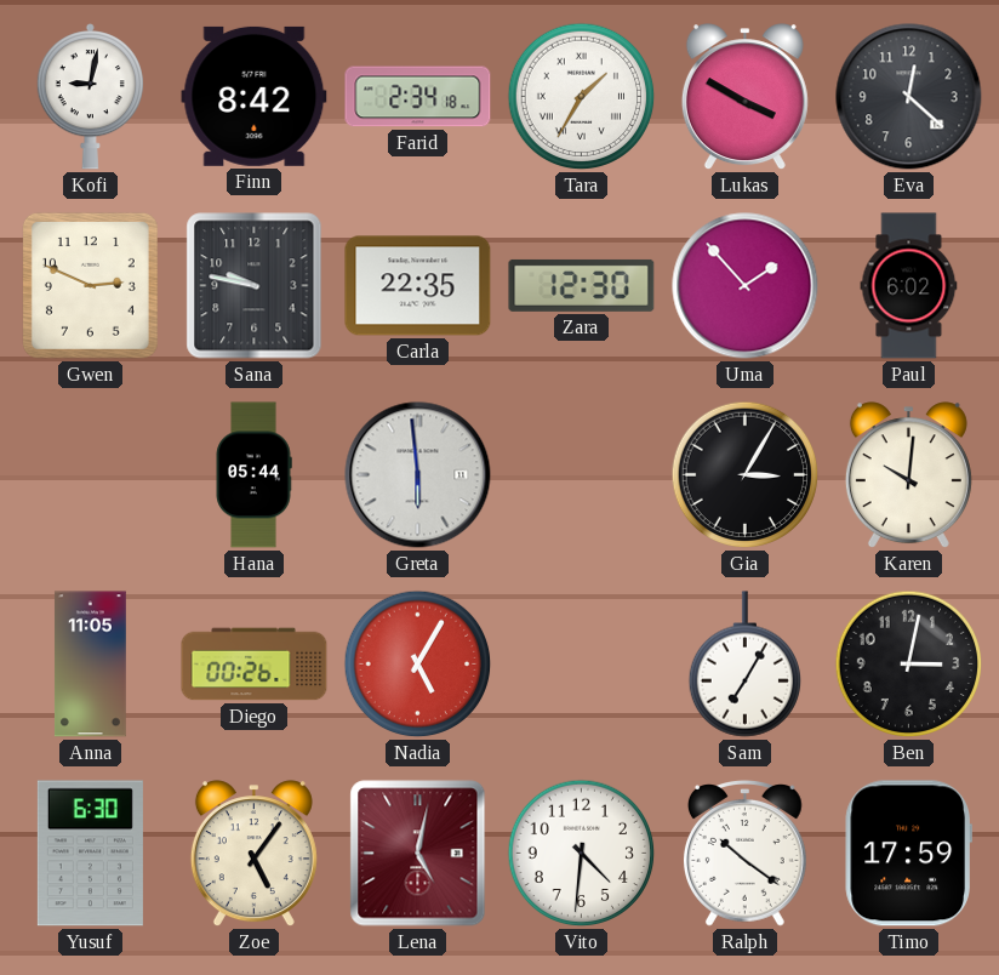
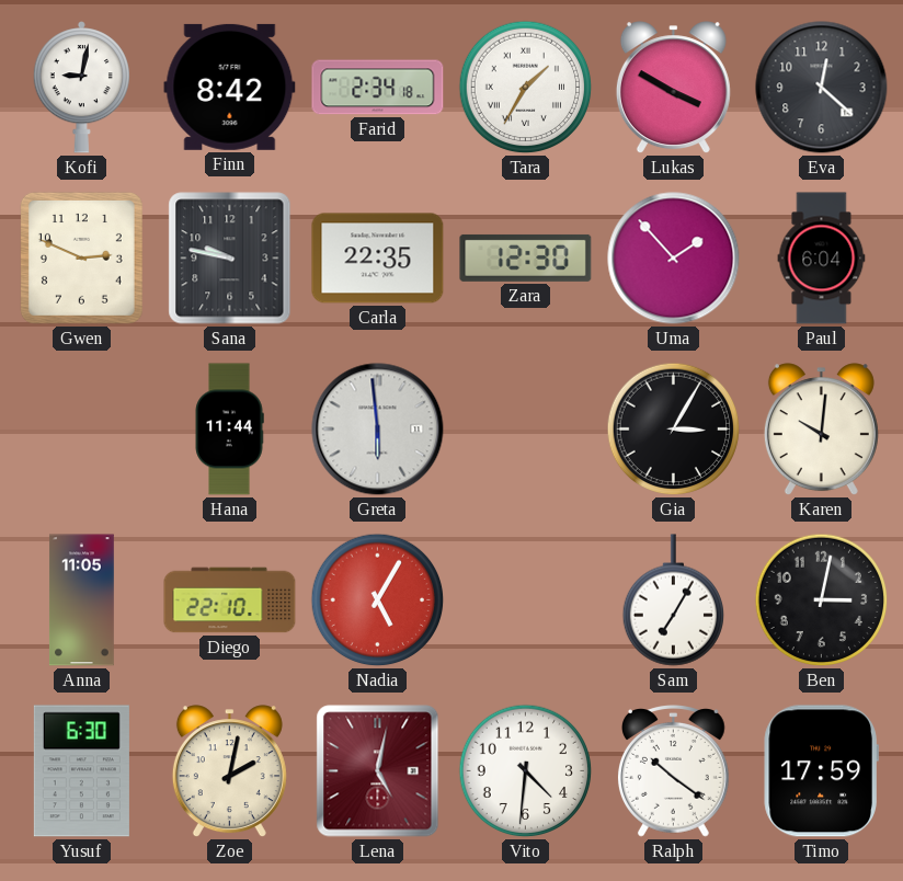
Paul: 6:02 -> 6:04
Hana: 05:44 -> 11:44
Diego: 00:26 -> 22:10
Zoe: 5:06 -> 2:02
